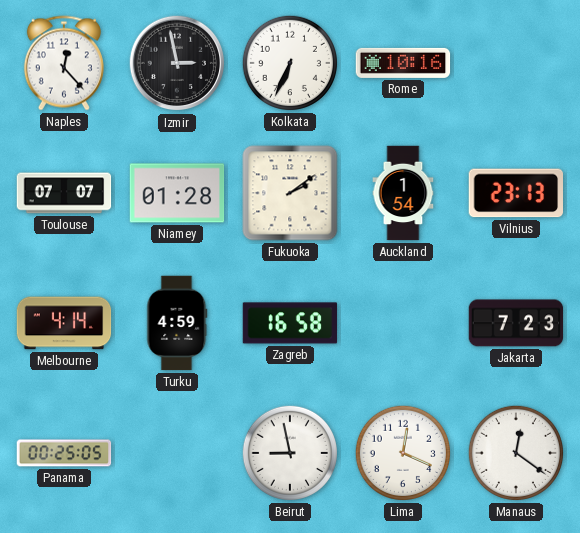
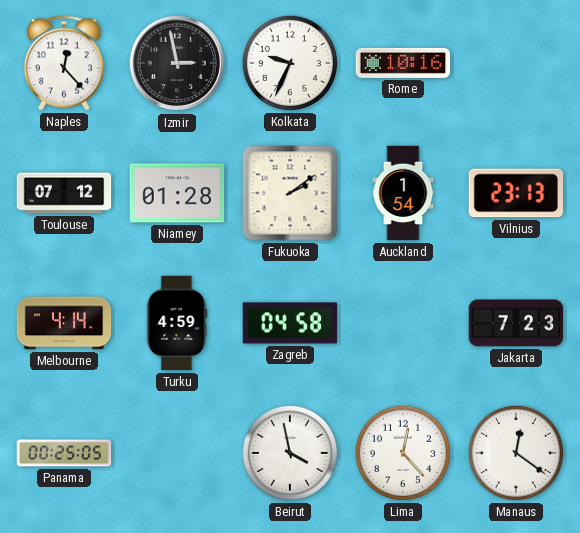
Kolkata: 6:34 -> 9:34
Toulouse: 07:07 -> 07:12
Zagreb: 16:58 -> 04:58
Beirut: 8:58 -> 3:58
Lima: 12:19 -> 12:23
